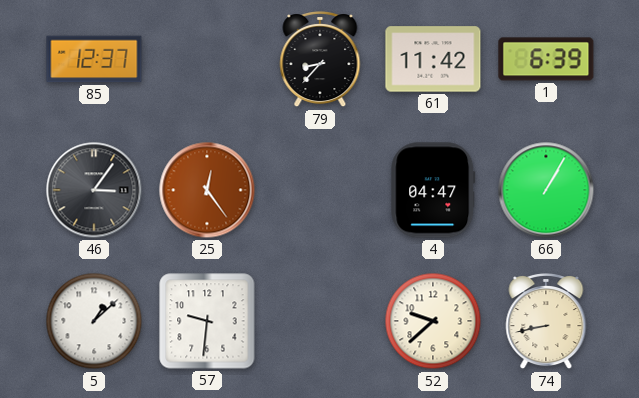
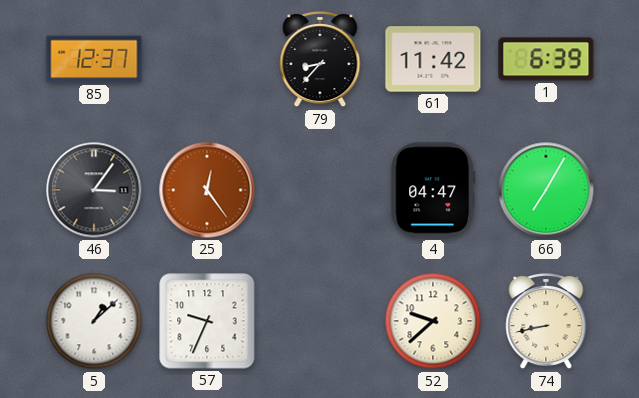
66: 1:05 -> 7:05
57: 9:31 -> 9:34
